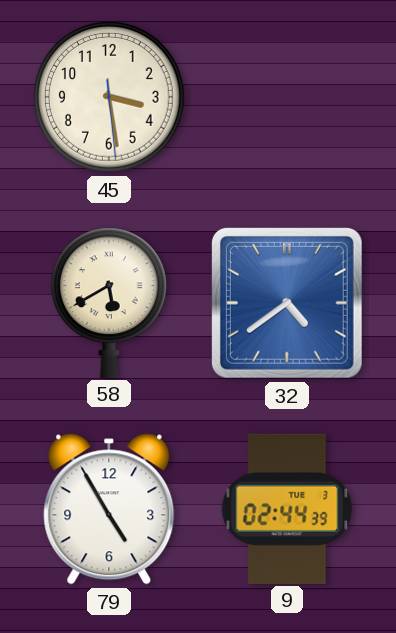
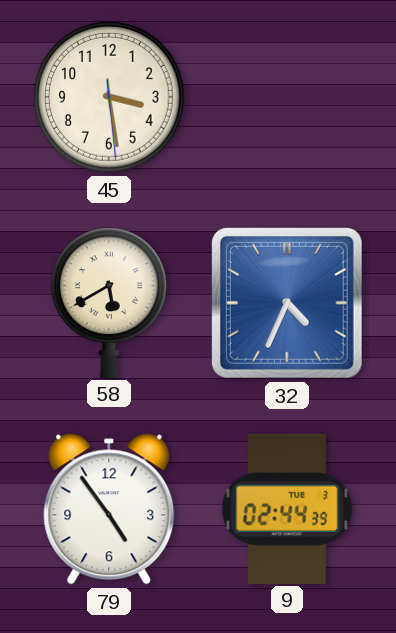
32: 4:39 -> 4:34
79: 4:55 -> 4:54
